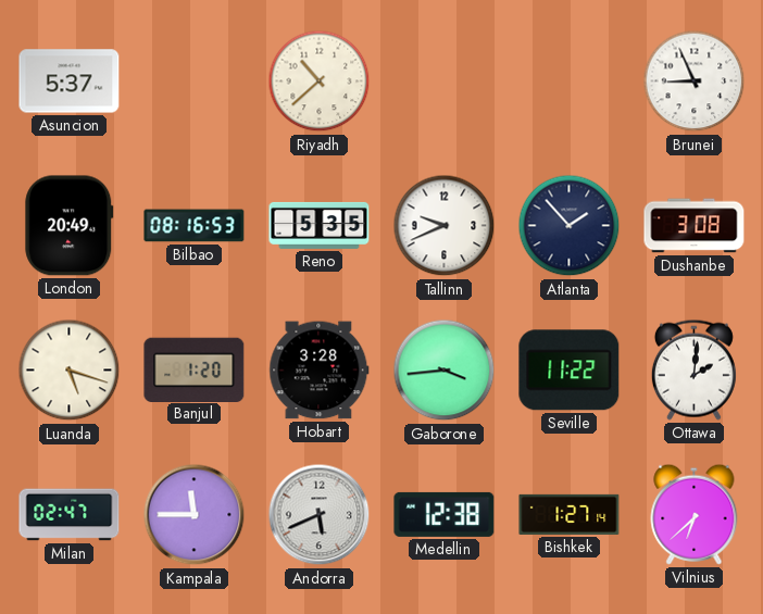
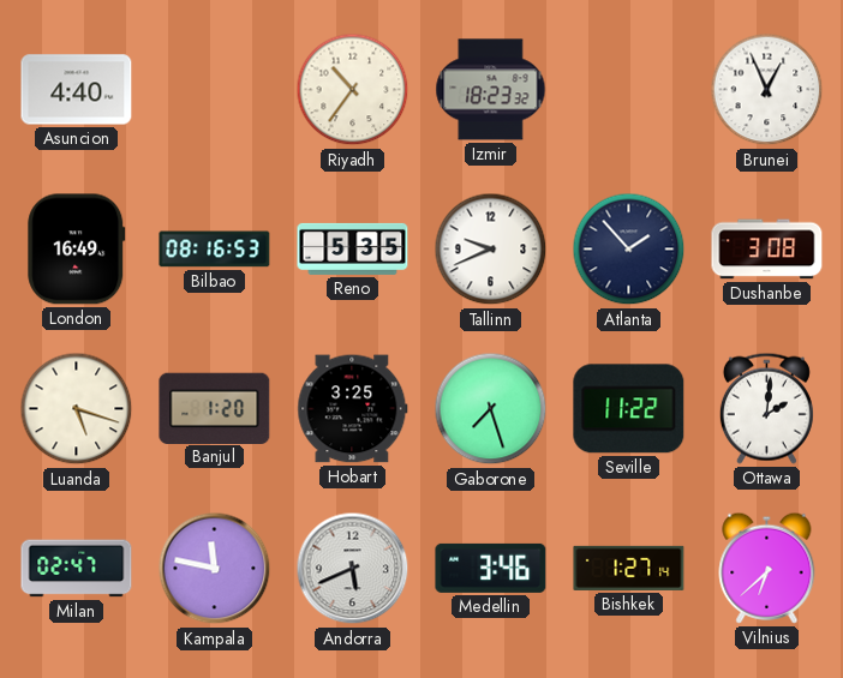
Asuncion: 5:37 -> 4:40
Riyadh: 10:38 -> 10:36
Izmir: none -> 18:23
Brunei: 8:56 -> 12:56
London: 20:49 -> 16:49
Hobart: 3:28 -> 3:25
Gaborone: 3:44 -> 7:27
Kampala: 11:45 -> 11:47
Medellin: 12:38 -> 3:46
